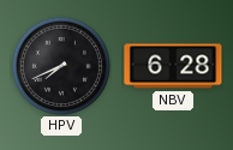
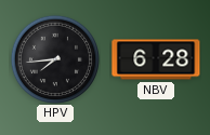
HPV: 7:41 -> 7:44
